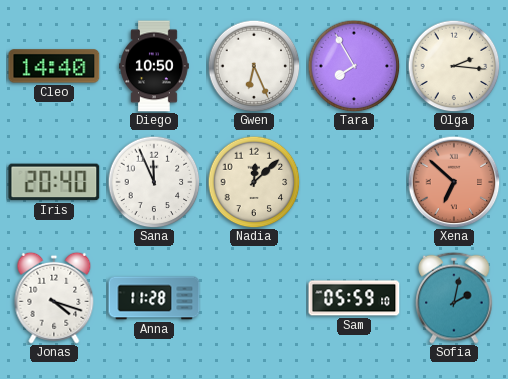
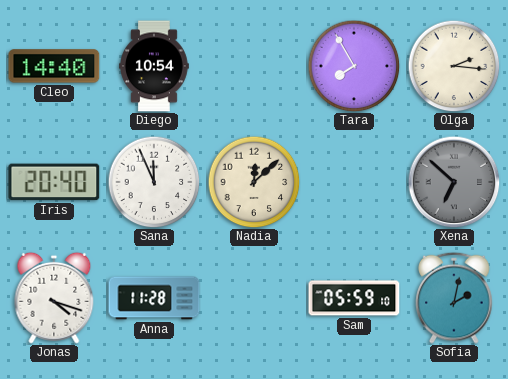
Diego: 10:50 -> 10:54
Gwen: 6:26 -> none
Xena dial: salmon -> grey
